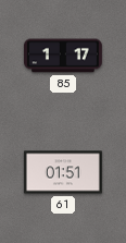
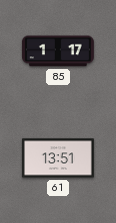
61: 01:51 -> 13:51
